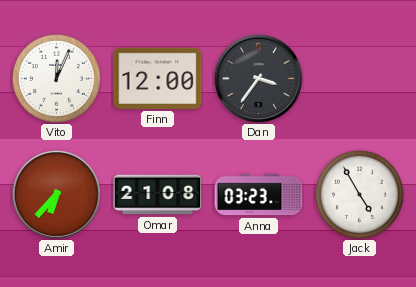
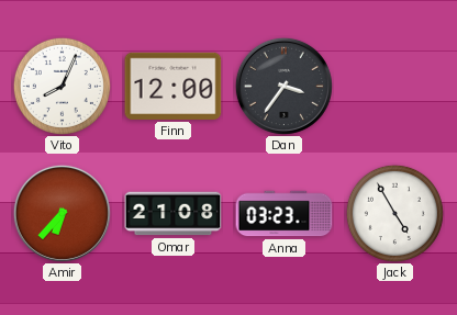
Vito: 12:04 -> 8:04
